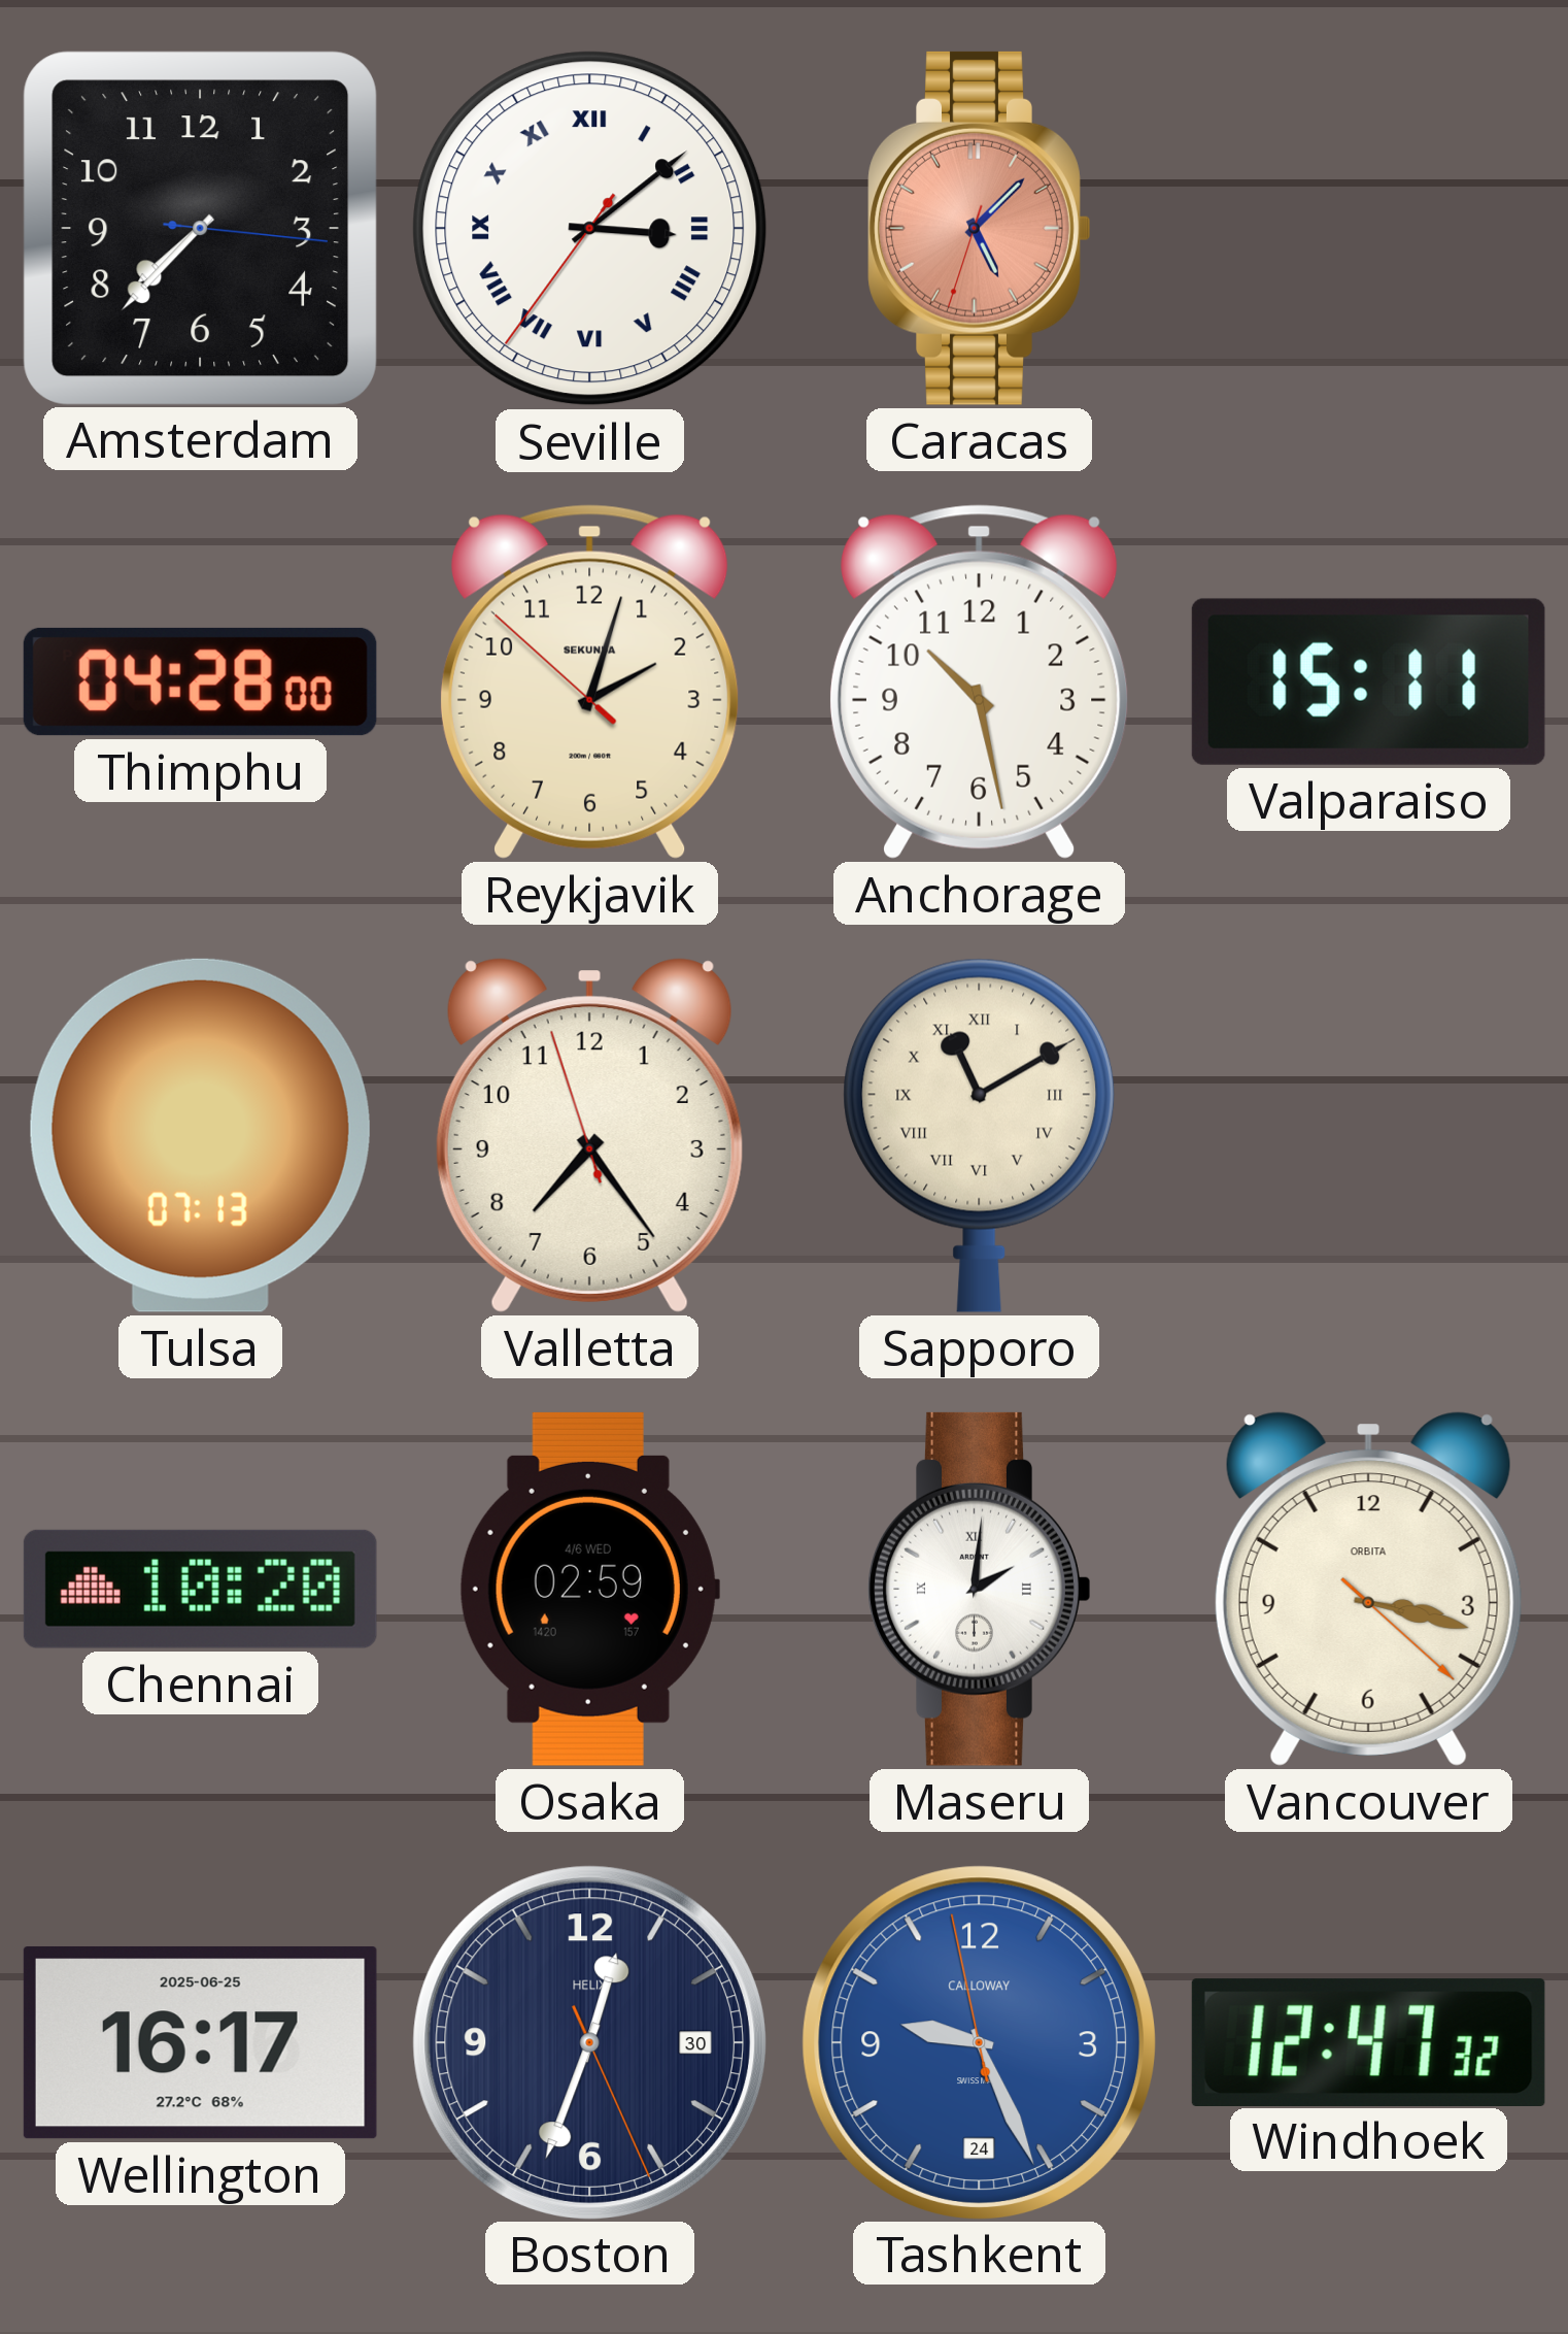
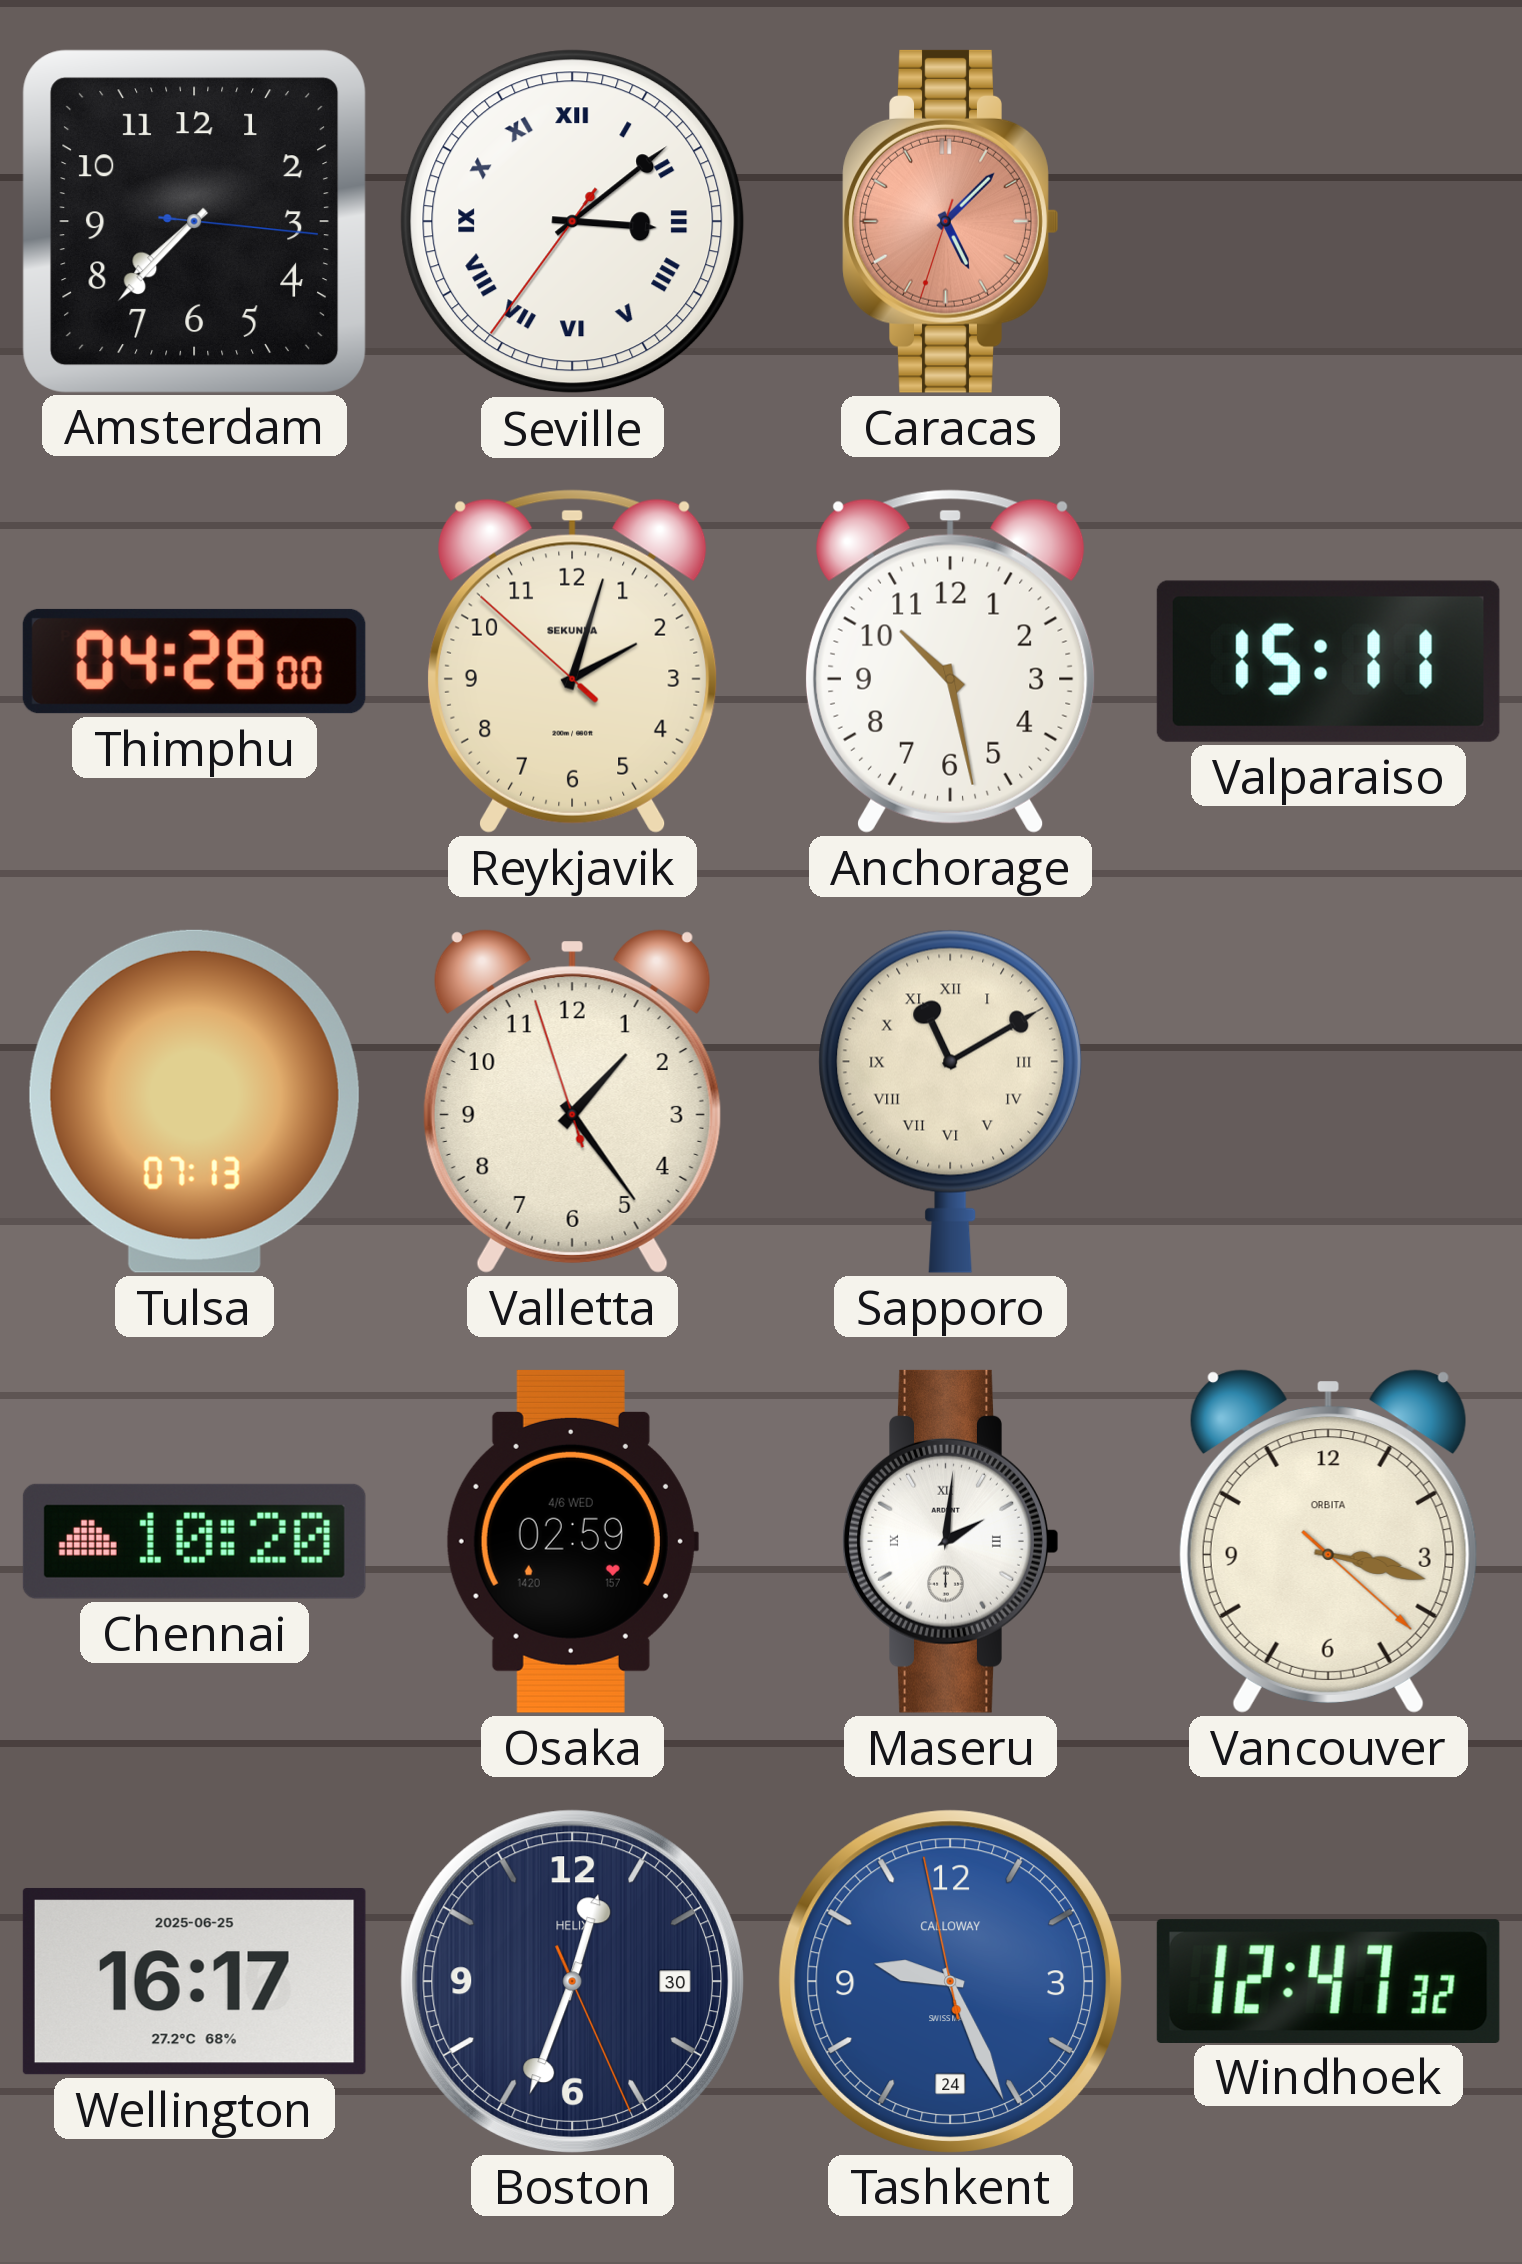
Valletta: 7:23 -> 1:23
